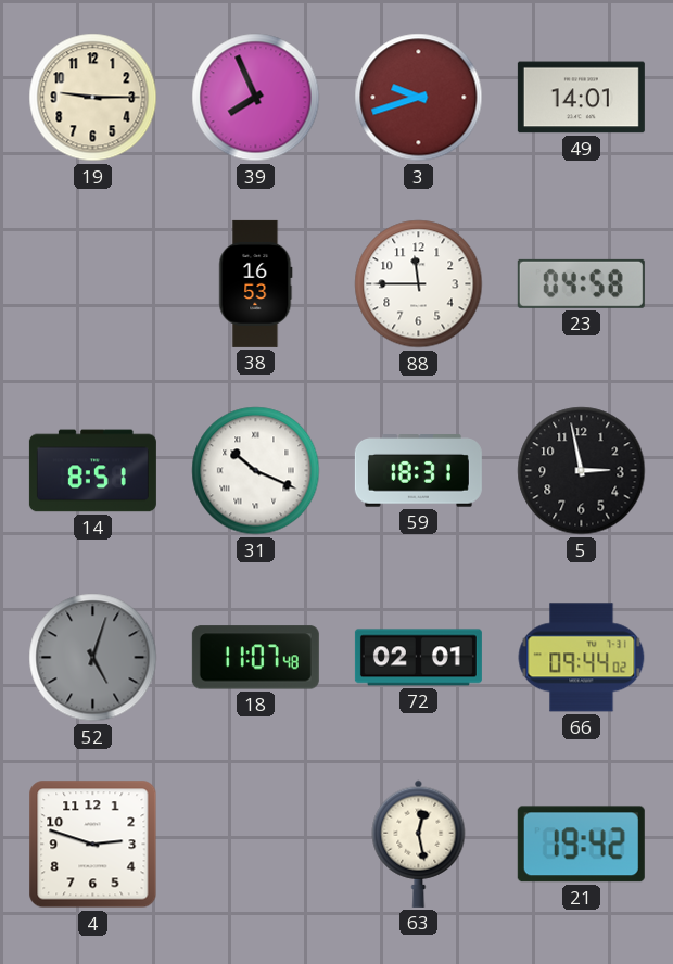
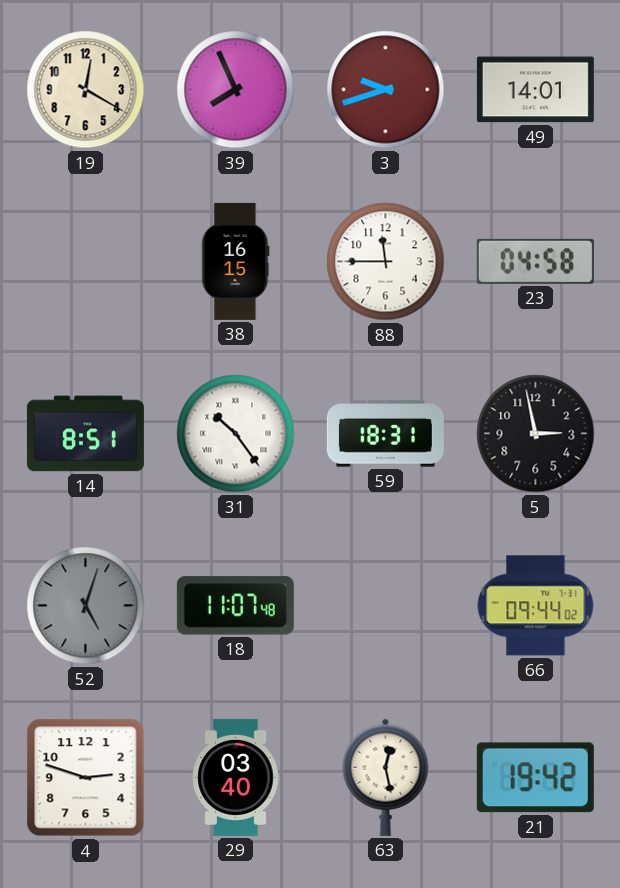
19: 9:15 -> 12:20
38: 16:53 -> 16:15
31: 10:19 -> 10:24
72: 02:01 -> none
29: none -> 03:40
